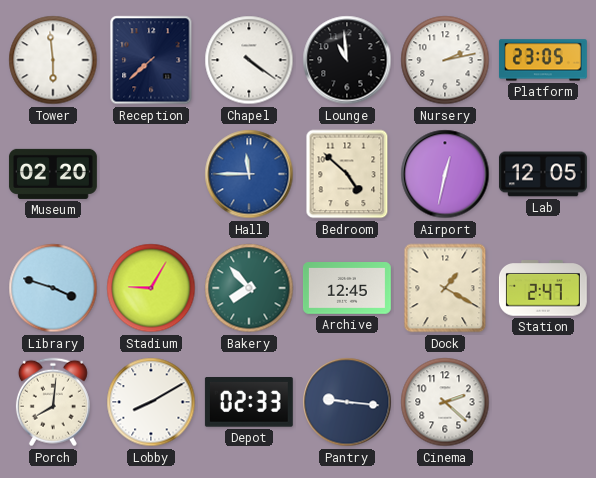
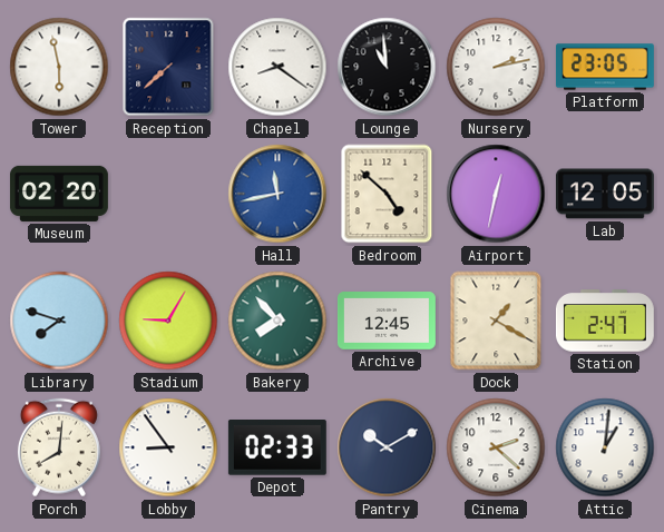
Tower: 5:59 -> 5:58
Chapel: 4:21 -> 8:21
Hall: 11:45 -> 11:43
Library: 3:48 -> 7:48
Lobby: 8:10 -> 8:54
Pantry: 9:16 -> 10:10
Attic: none -> 1:01
